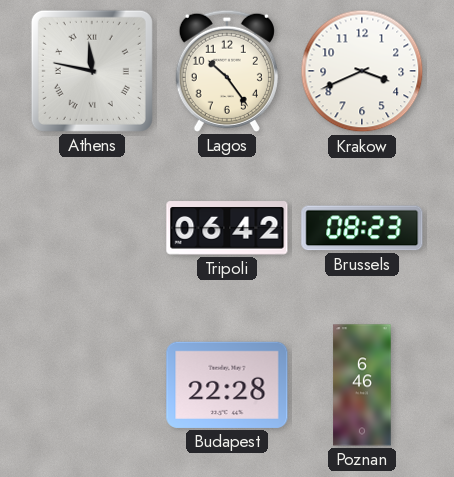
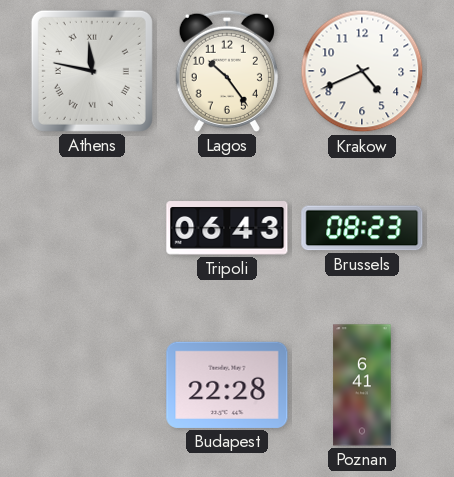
Krakow: 3:41 -> 4:41
Tripoli: 06:42 -> 06:43
Poznan: 6:46 -> 6:41
